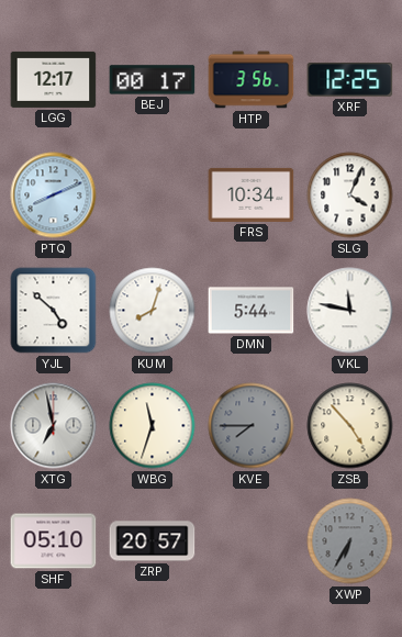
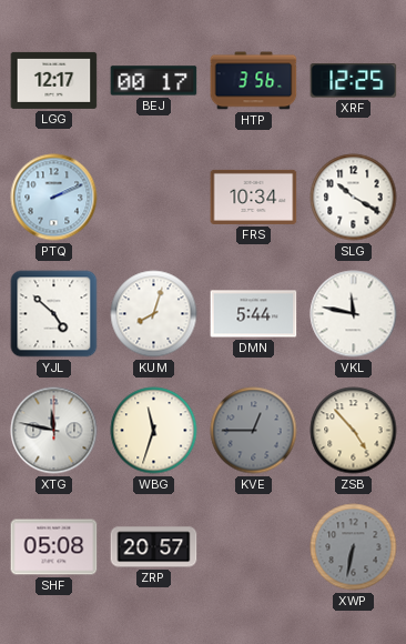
PTQ: 8:11 -> 2:11
SLG: 4:04 -> 10:20
XTG: 6:58 -> 11:47
KVE: 7:45 -> 12:45
SHF: 05:10 -> 05:08
XWP: 6:35 -> 6:32
